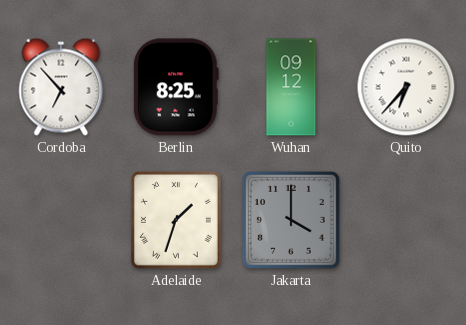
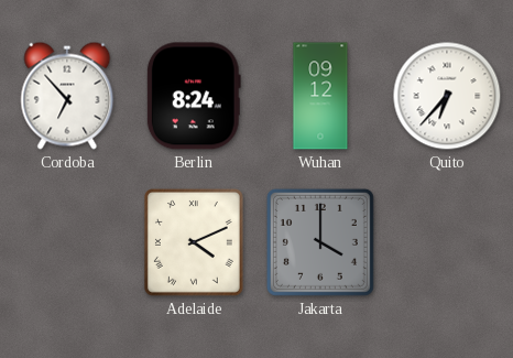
Berlin: 8:25 -> 8:24
Adelaide: 1:33 -> 4:11
